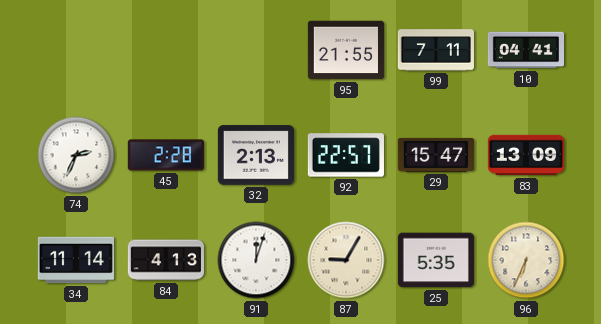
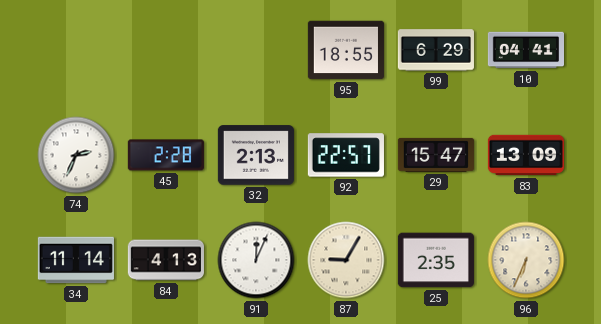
95: 21:55 -> 18:55
99: 7:11 -> 6:29
91: 12:03 -> 12:04
25: 5:35 -> 2:35
